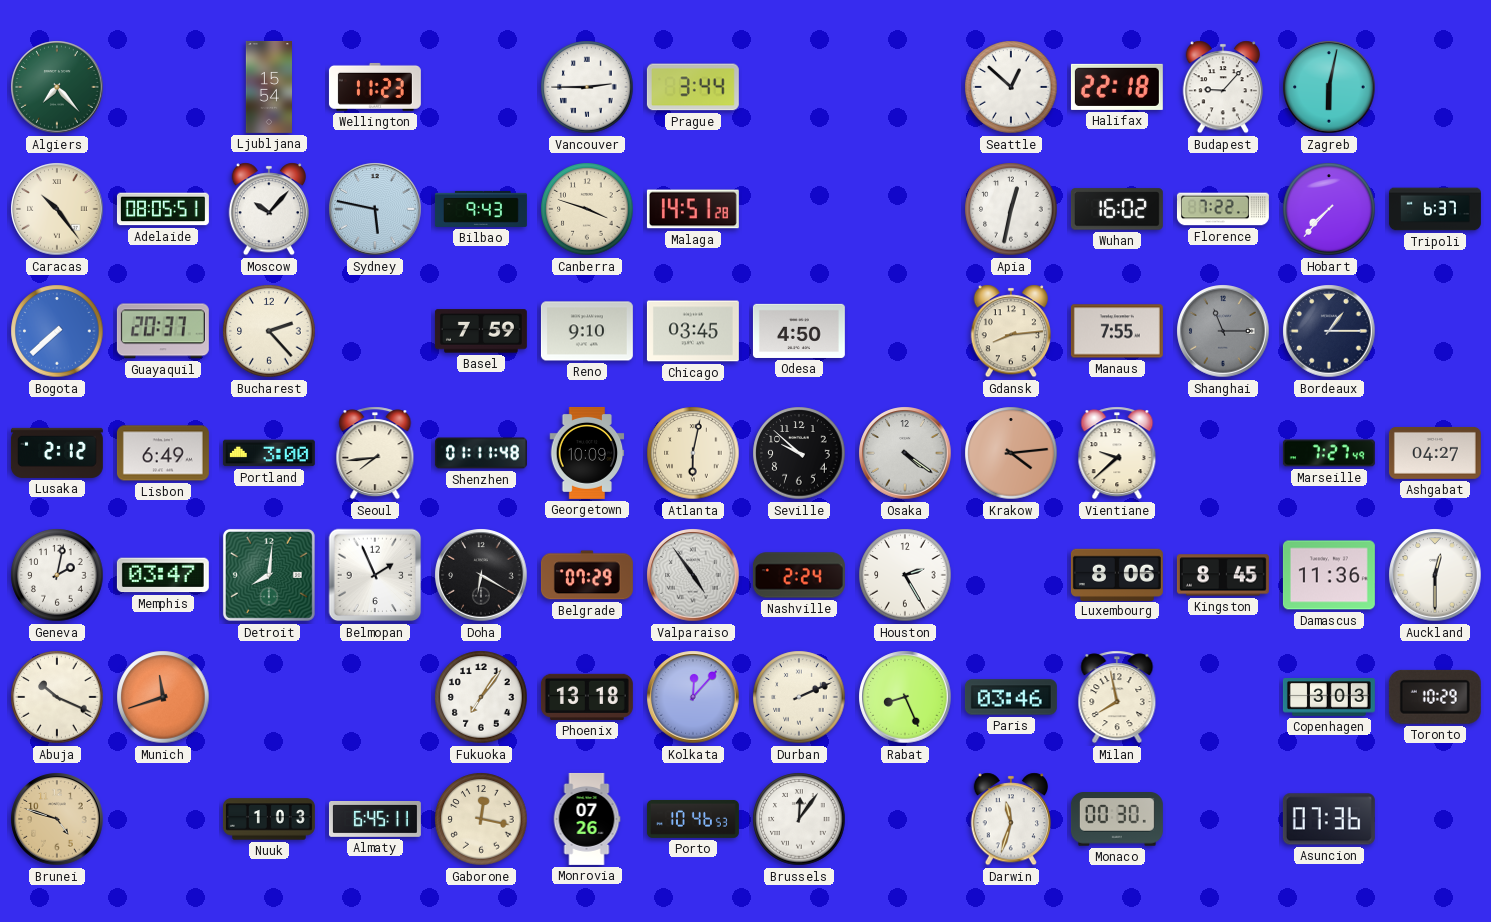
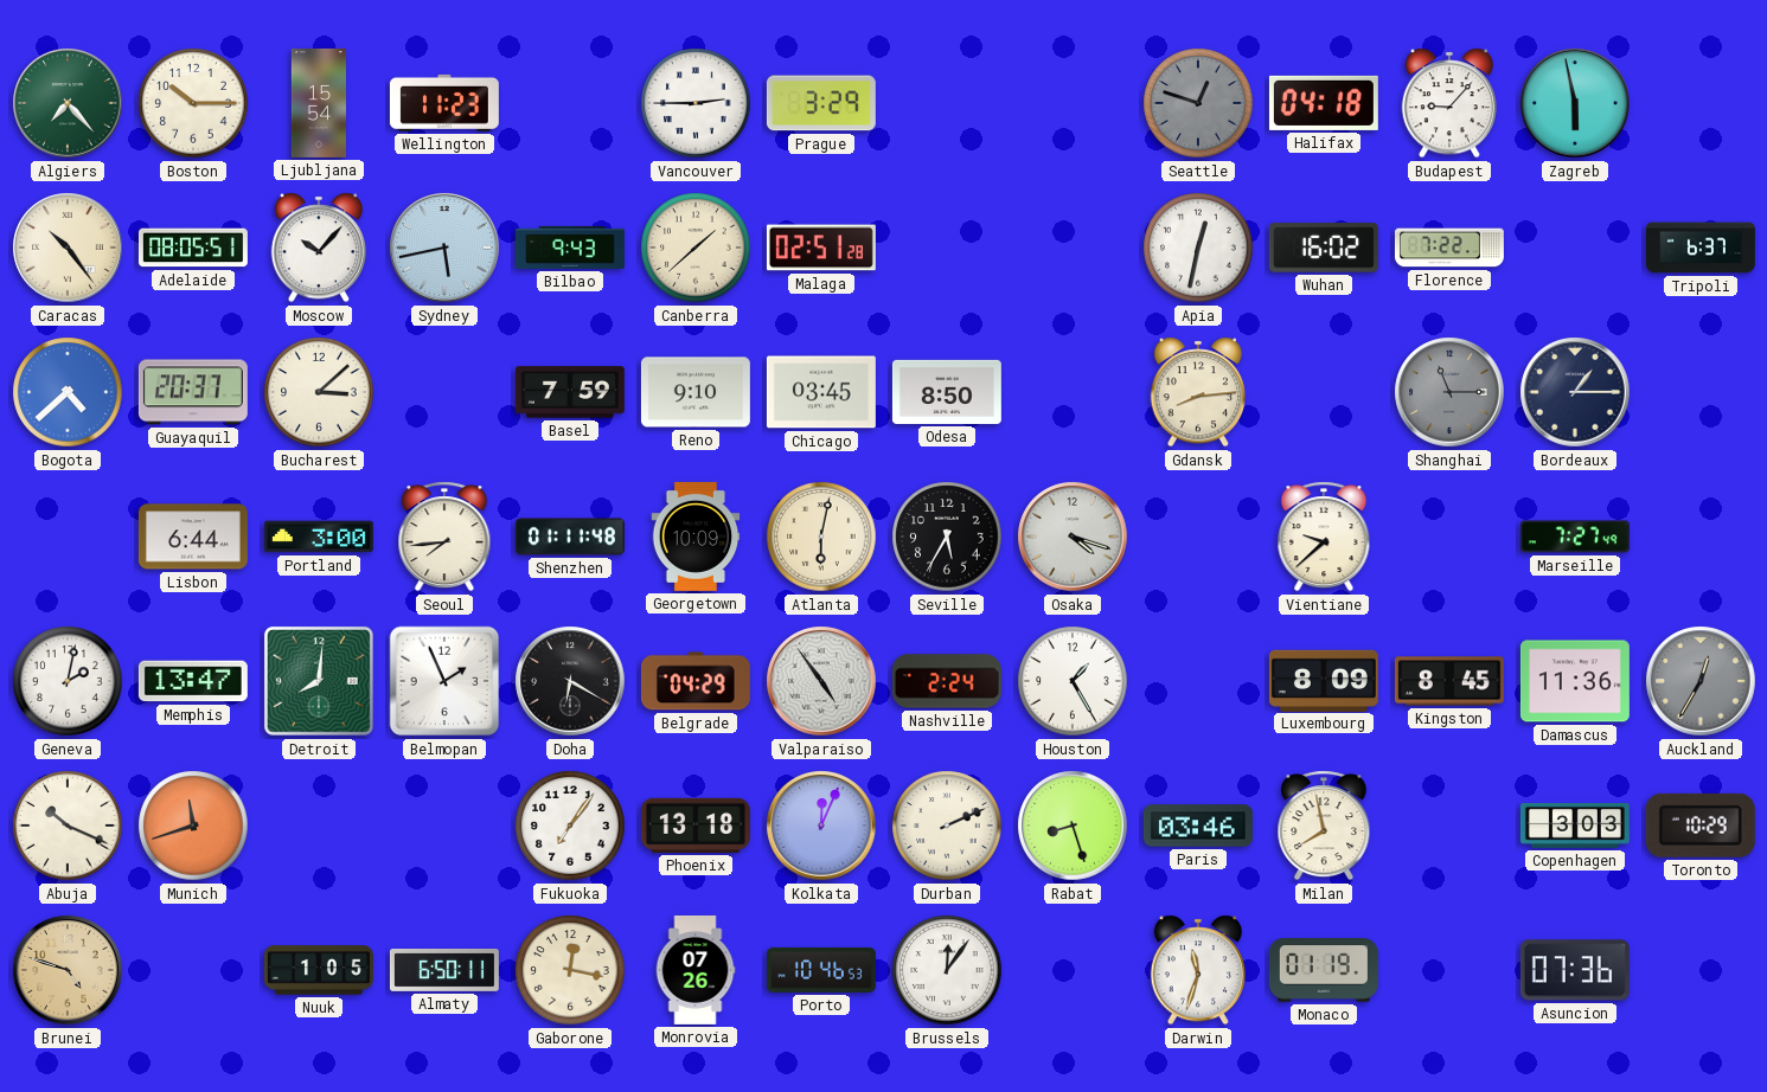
Boston: none -> 10:15
Prague: 3:44 -> 3:29
Seattle: 12:52 -> 12:48
Seattle dial: white -> grey
Halifax: 22:18 -> 04:18
Zagreb: 6:02 -> 5:58
Sydney: 5:47 -> 5:43
Canberra: 3:48 -> 1:38
Malaga: 14:51 -> 02:51
Hobart: 7:37 -> none
Bogota: 7:38 -> 4:38
Bucharest: 2:23 -> 3:08
Odesa: 4:50 -> 8:50
Manaus: 7:55 -> none
Lusaka: 2:12 -> none
Lisbon: 6:49 -> 6:44
Seville: 9:52 -> 5:35
Osaka: 4:21 -> 4:18
Krakow: 4:14 -> none
Ashgabat: 04:27 -> none
Memphis: 03:47 -> 13:47
Belgrade: 07:29 -> 04:29
Houston: 2:25 -> 1:25
Luxembourg: 8:06 -> 8:09
Auckland: 12:30 -> 12:35
Auckland dial: white -> grey
Kolkata: 12:07 -> 12:04
Rabat: 8:26 -> 8:27
Nuuk: 1:03 -> 1:05
Almaty: 6:45 -> 6:50
Monaco: 00:30 -> 01:19
